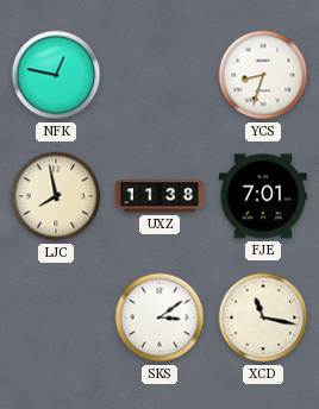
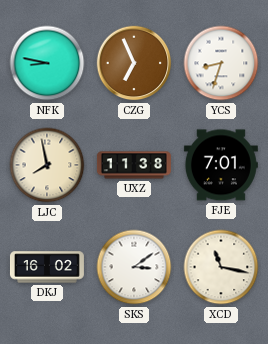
NFK: 12:47 -> 8:47
CZG: none -> 6:56
DKJ: none -> 16:02
